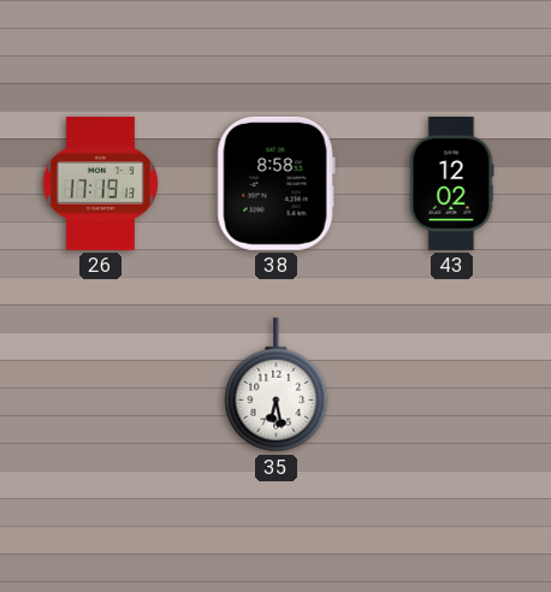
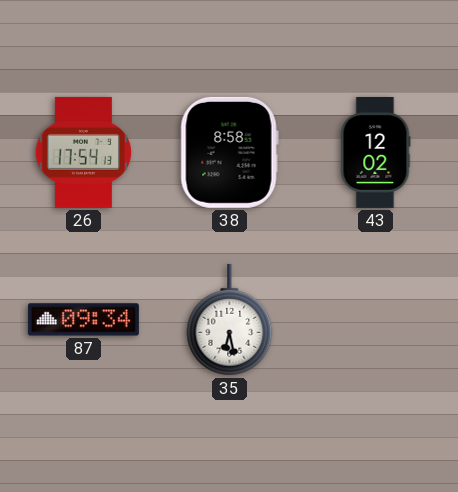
26: 17:19 -> 17:54
87: none -> 09:34
